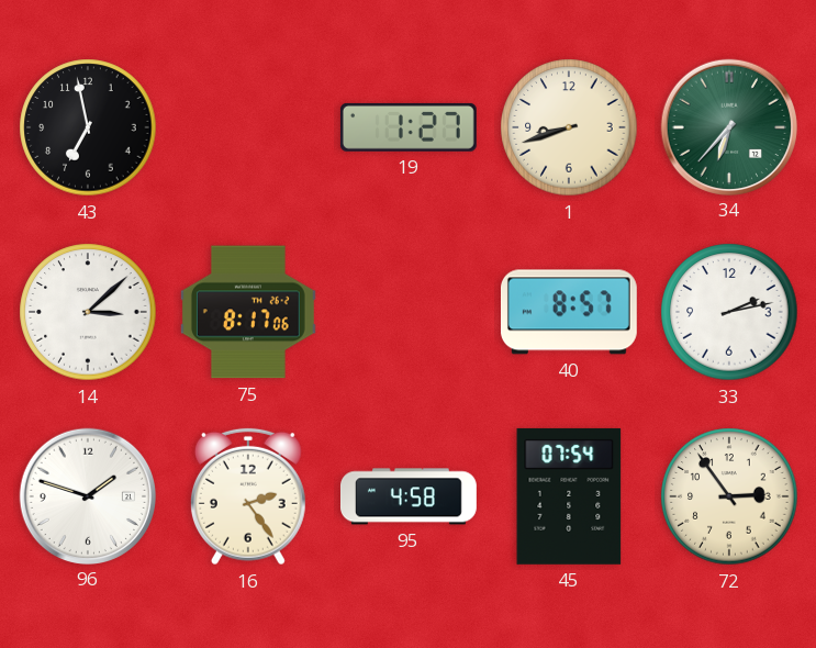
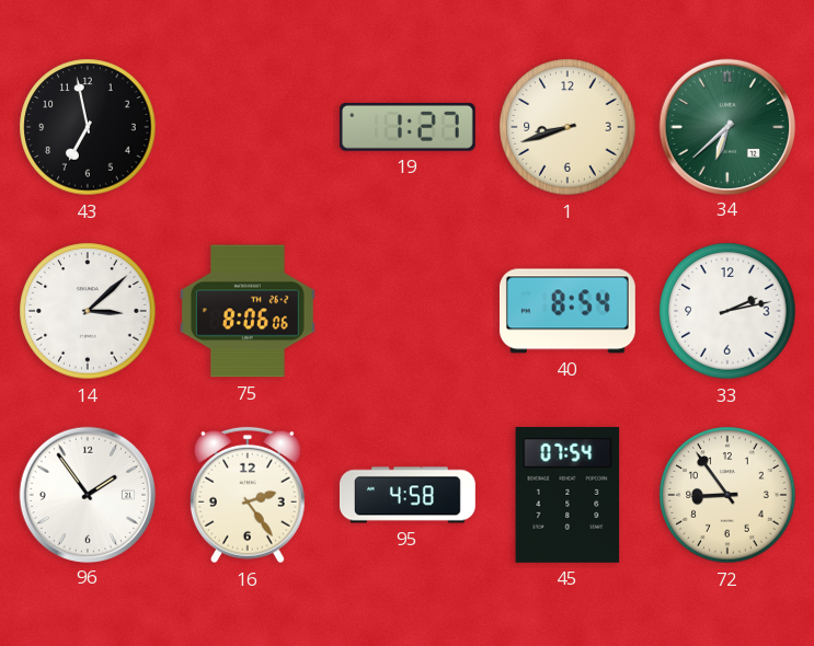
34: 6:37 -> 6:38
75: 8:17 -> 8:06
40: 8:57 -> 8:54
96: 1:48 -> 1:54
72: 2:54 -> 8:54
